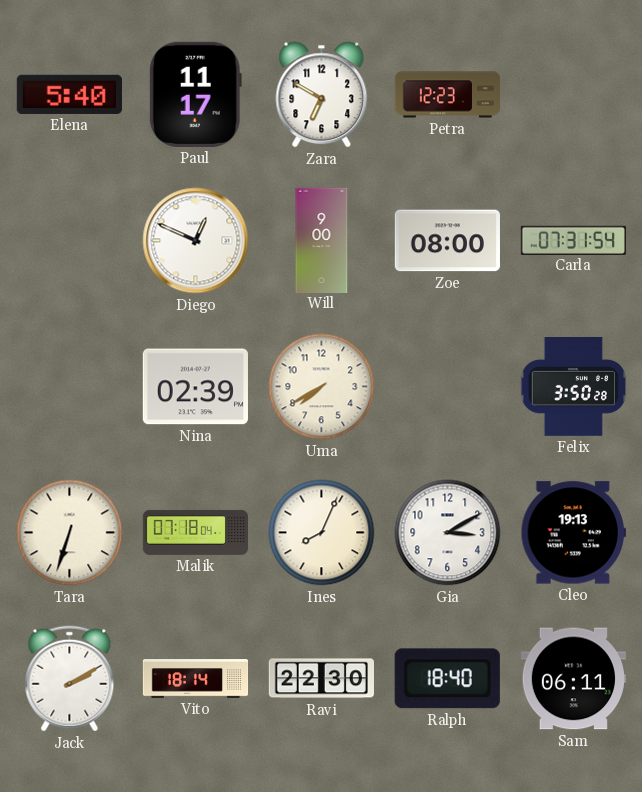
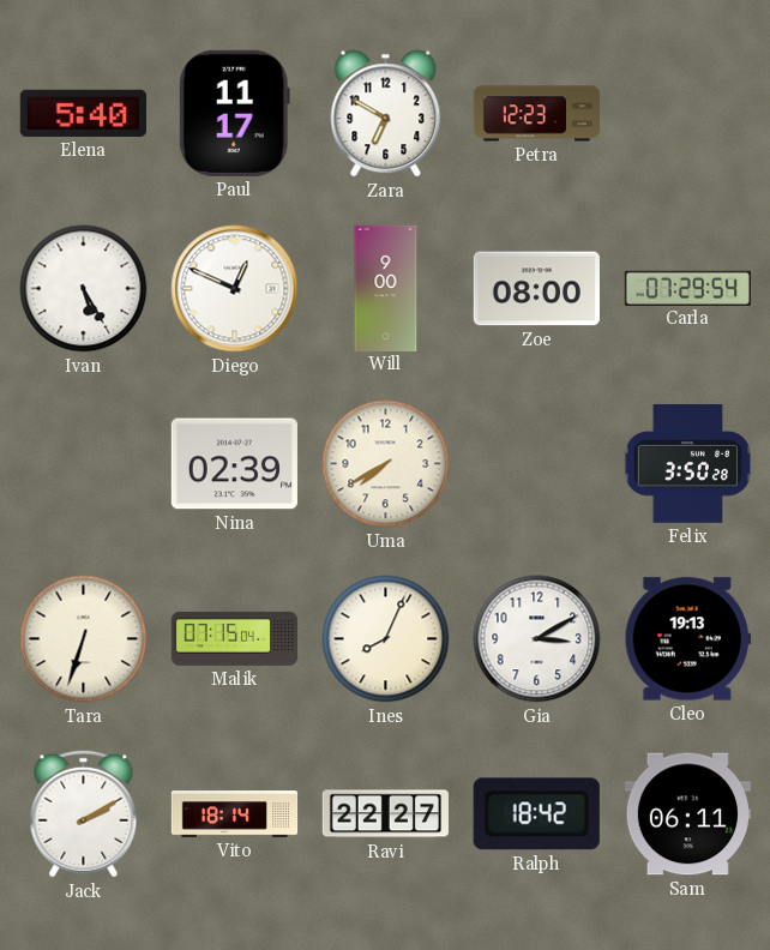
Ivan: none -> 5:25
Carla: 07:31 -> 07:29
Malik: 07:18 -> 07:15
Ravi: 22:30 -> 22:27
Ralph: 18:40 -> 18:42
